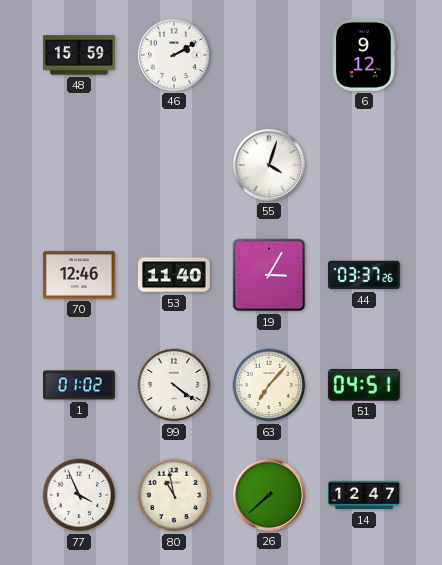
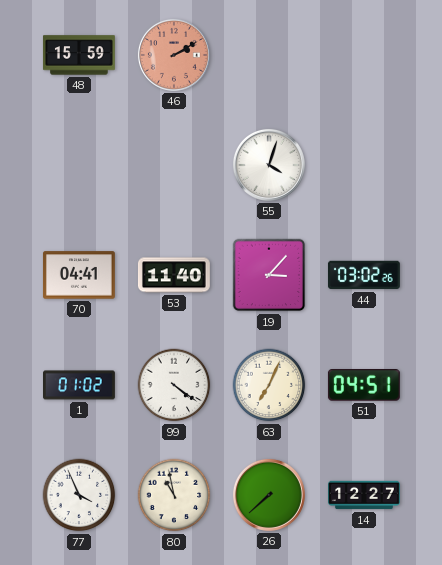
46 dial: white -> salmon
6: 9:12 -> none
70: 12:46 -> 04:41
19: 3:05 -> 3:07
44: 03:37 -> 03:02
63: 7:07 -> 7:04
14: 12:47 -> 12:27
